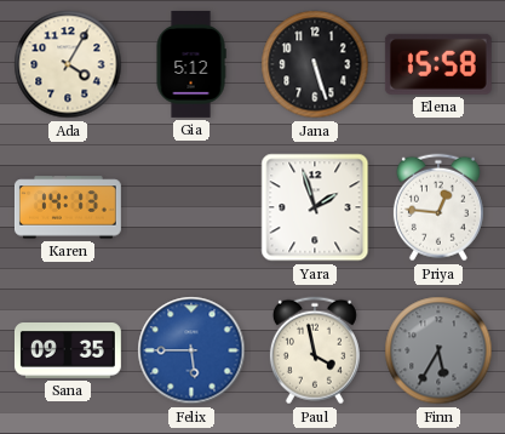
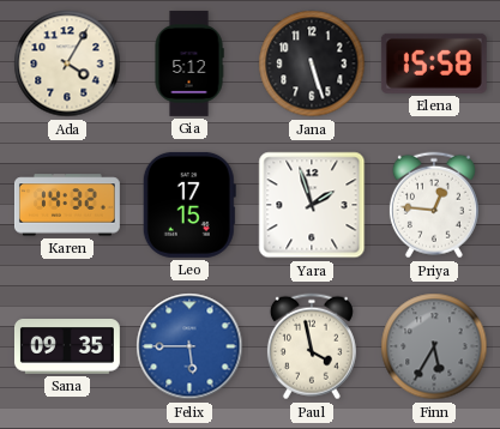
Karen: 14:13 -> 14:32
Leo: none -> 17:15
